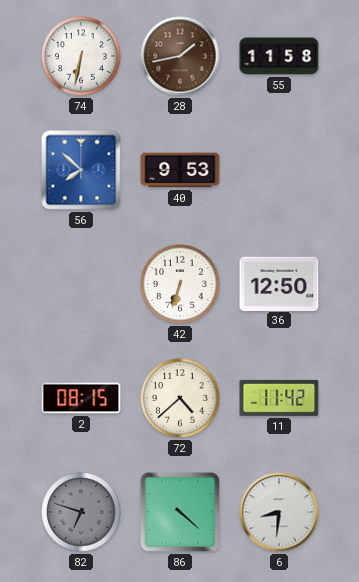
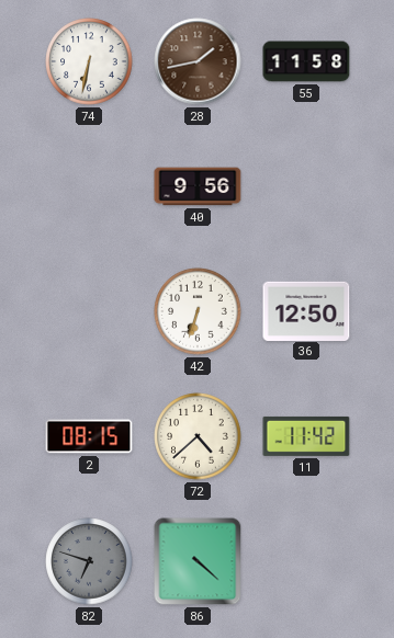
56: 7:52 -> none
40: 9:53 -> 9:56
6: 8:31 -> none
